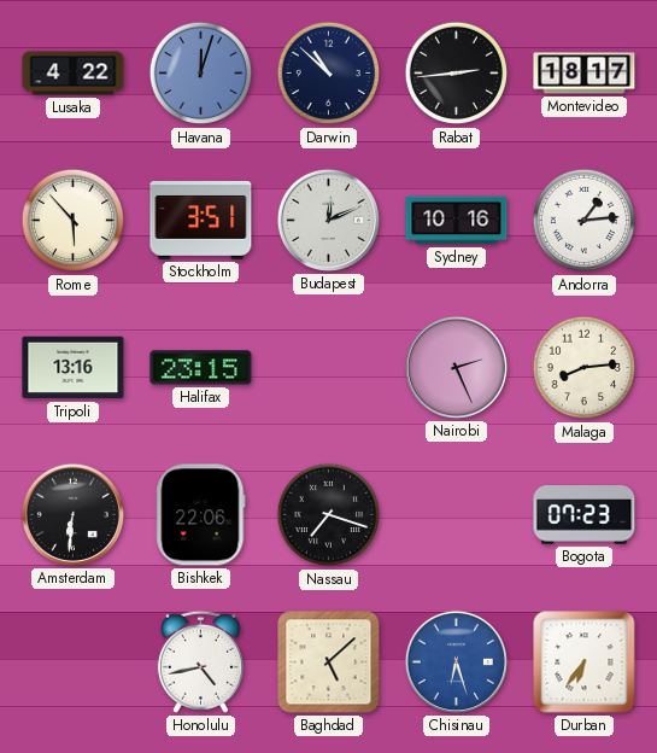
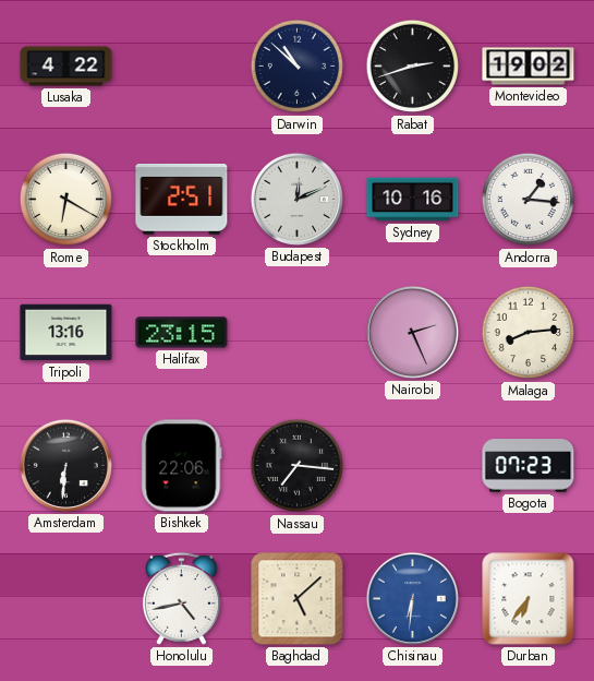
Havana: 12:03 -> none
Rabat: 2:44 -> 2:42
Montevideo: 18:17 -> 19:02
Rome: 5:53 -> 6:20
Stockholm: 3:51 -> 2:51
Andorra: 1:14 -> 1:16
Nassau: 7:18 -> 7:16
Chisinau: 6:27 -> 6:31
